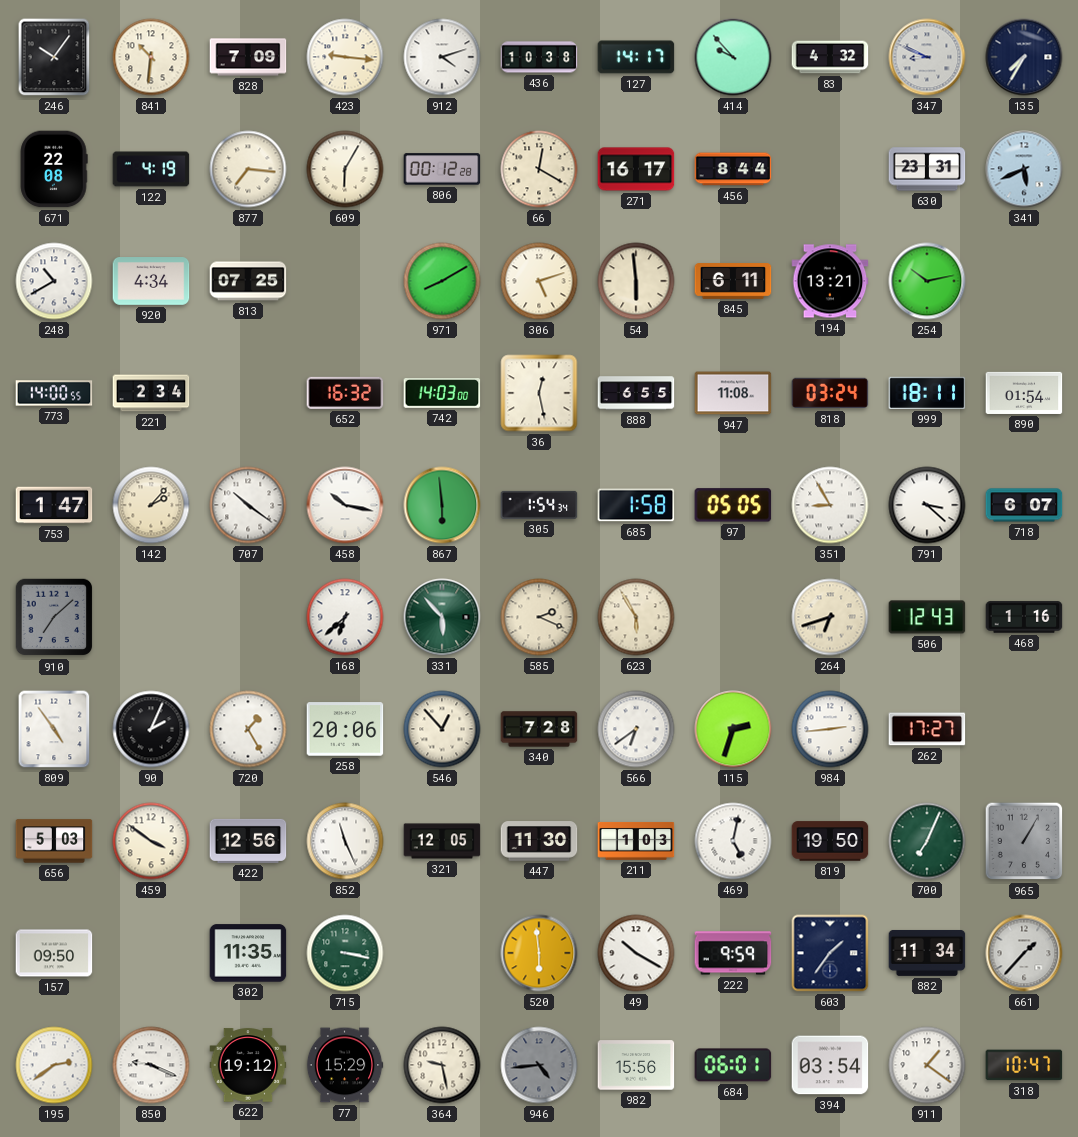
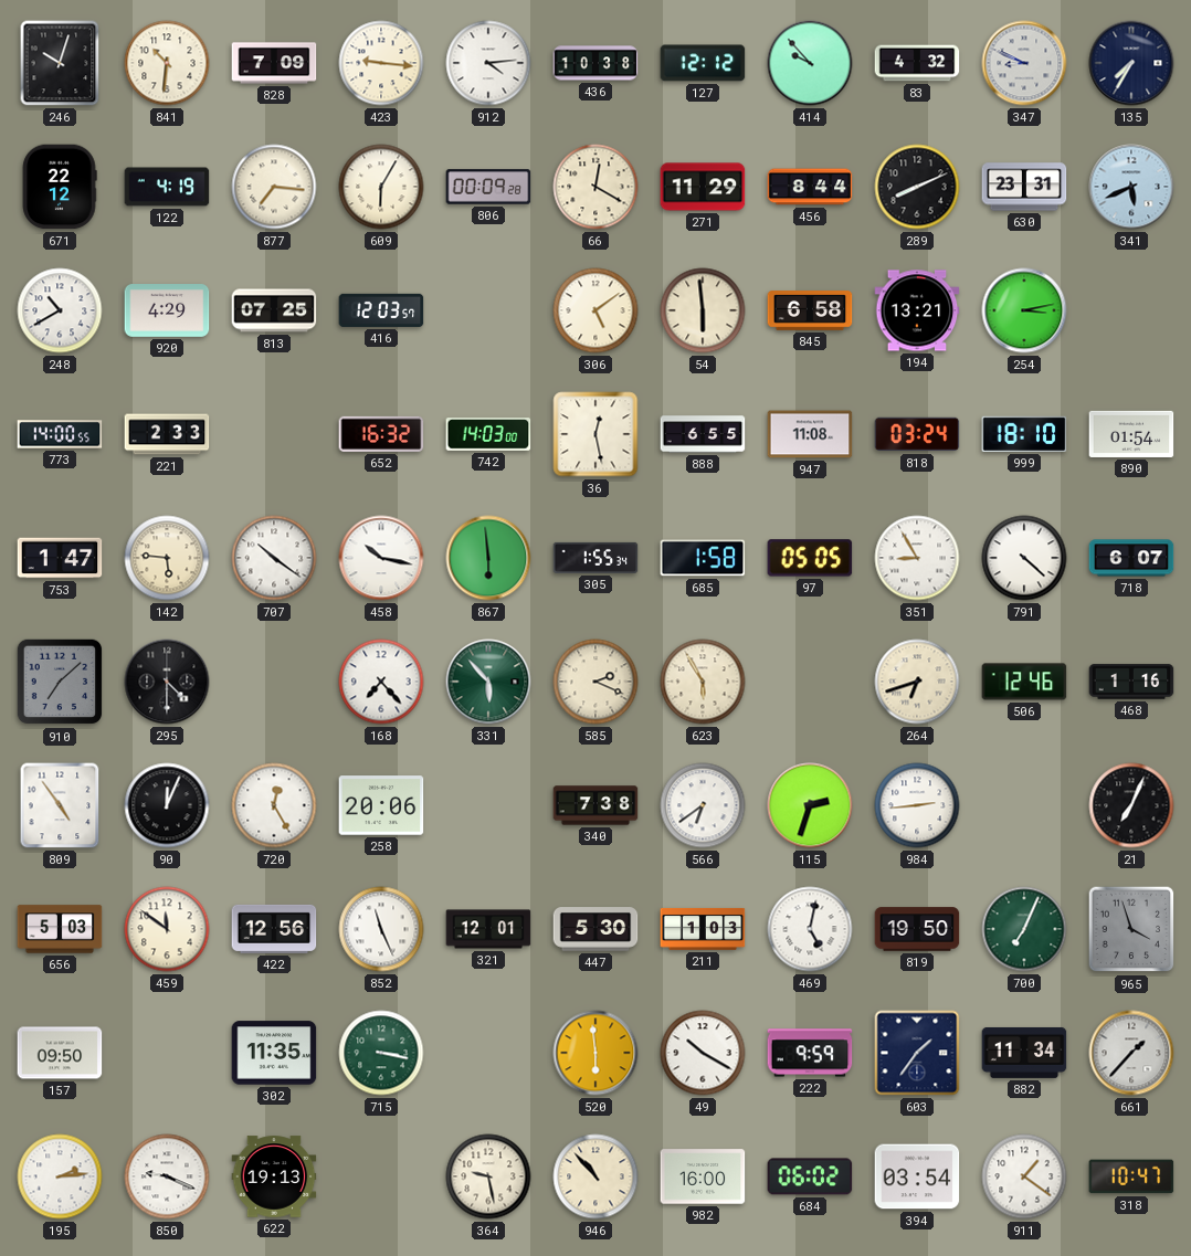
246: 10:06 -> 10:03
912: 4:12 -> 4:14
127: 14:17 -> 12:12
671: 22:08 -> 22:12
806: 00:12 -> 00:09
271: 16:17 -> 11:29
289: none -> 8:11
920: 4:34 -> 4:29
416: none -> 12:03
971: 8:10 -> none
306: 5:12 -> 5:09
845: 6:11 -> 6:58
254: 10:13 -> 3:13
221: 2:34 -> 2:33
999: 18:11 -> 18:10
142: 2:07 -> 5:46
305: 1:54 -> 1:55
791: 3:22 -> 4:22
295: none -> 4:30
168: 6:38 -> 7:23
506: 12:43 -> 12:46
90: 2:04 -> 12:04
720: 1:25 -> 12:25
546: 12:53 -> none
340: 7:28 -> 7:38
262: 17:27 -> none
21: none -> 7:04
459: 3:51 -> 11:51
321: 12:05 -> 12:01
447: 11:30 -> 5:30
965: 1:05 -> 3:57
195: 2:39 -> 2:14
622: 19:12 -> 19:13
77: 15:29 -> none
946: 4:44 -> 10:53
946 dial: grey -> cream
982: 15:56 -> 16:00
684: 06:01 -> 06:02
